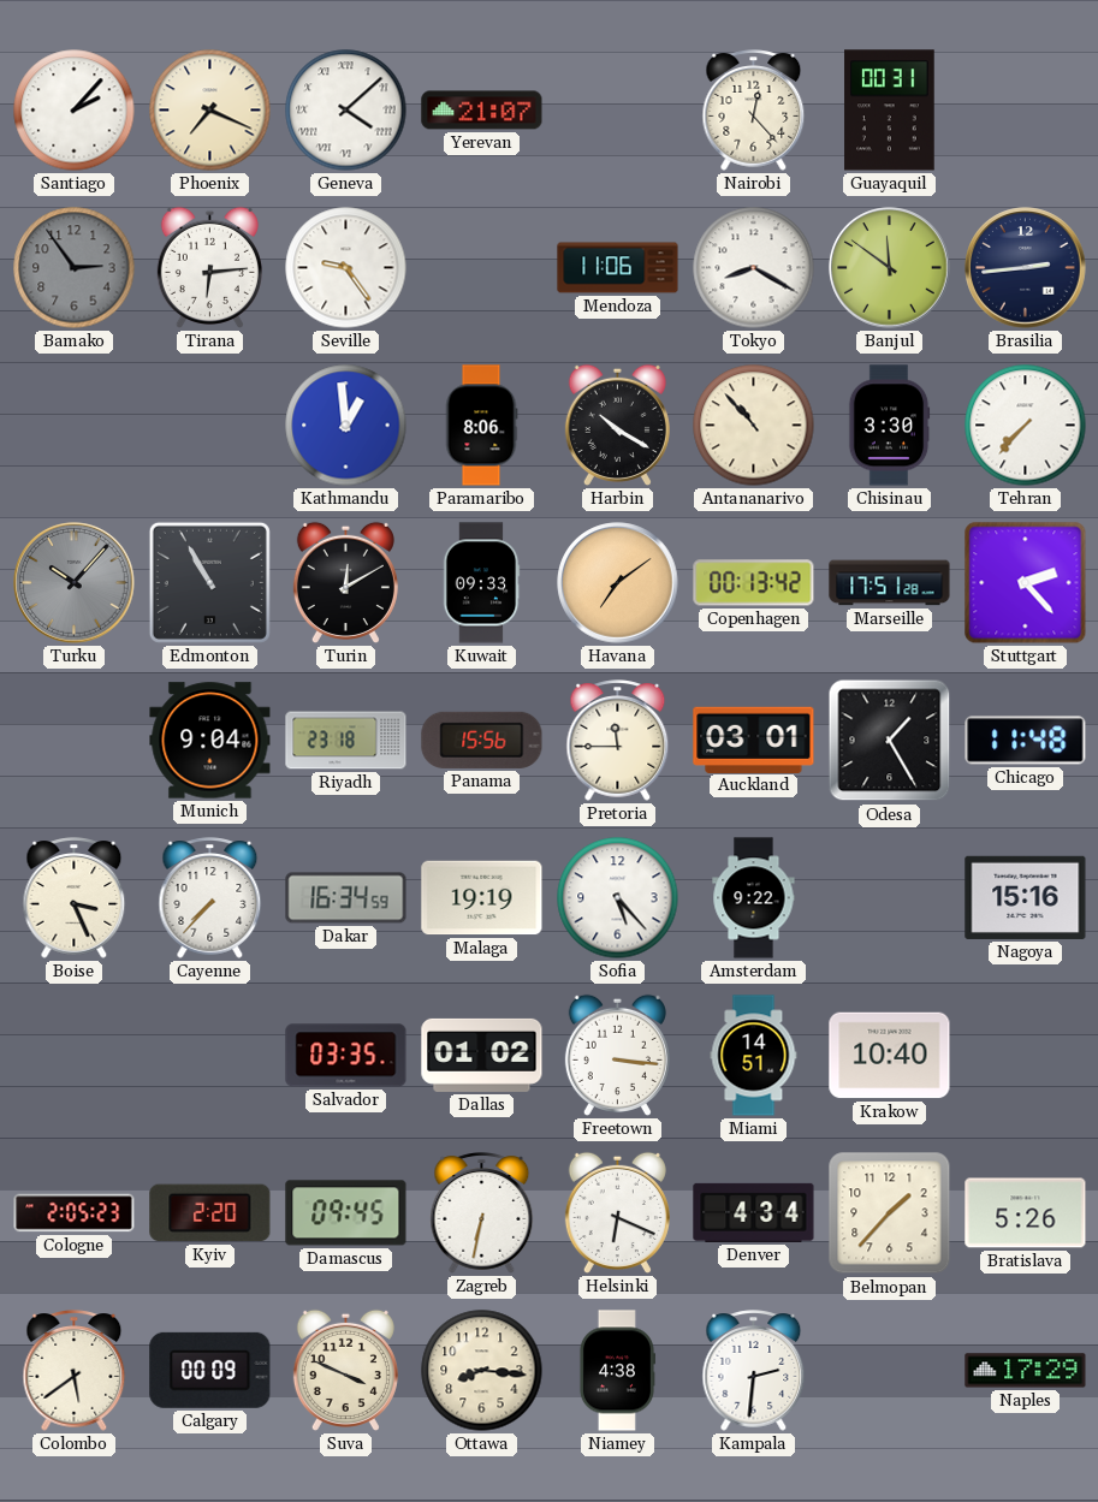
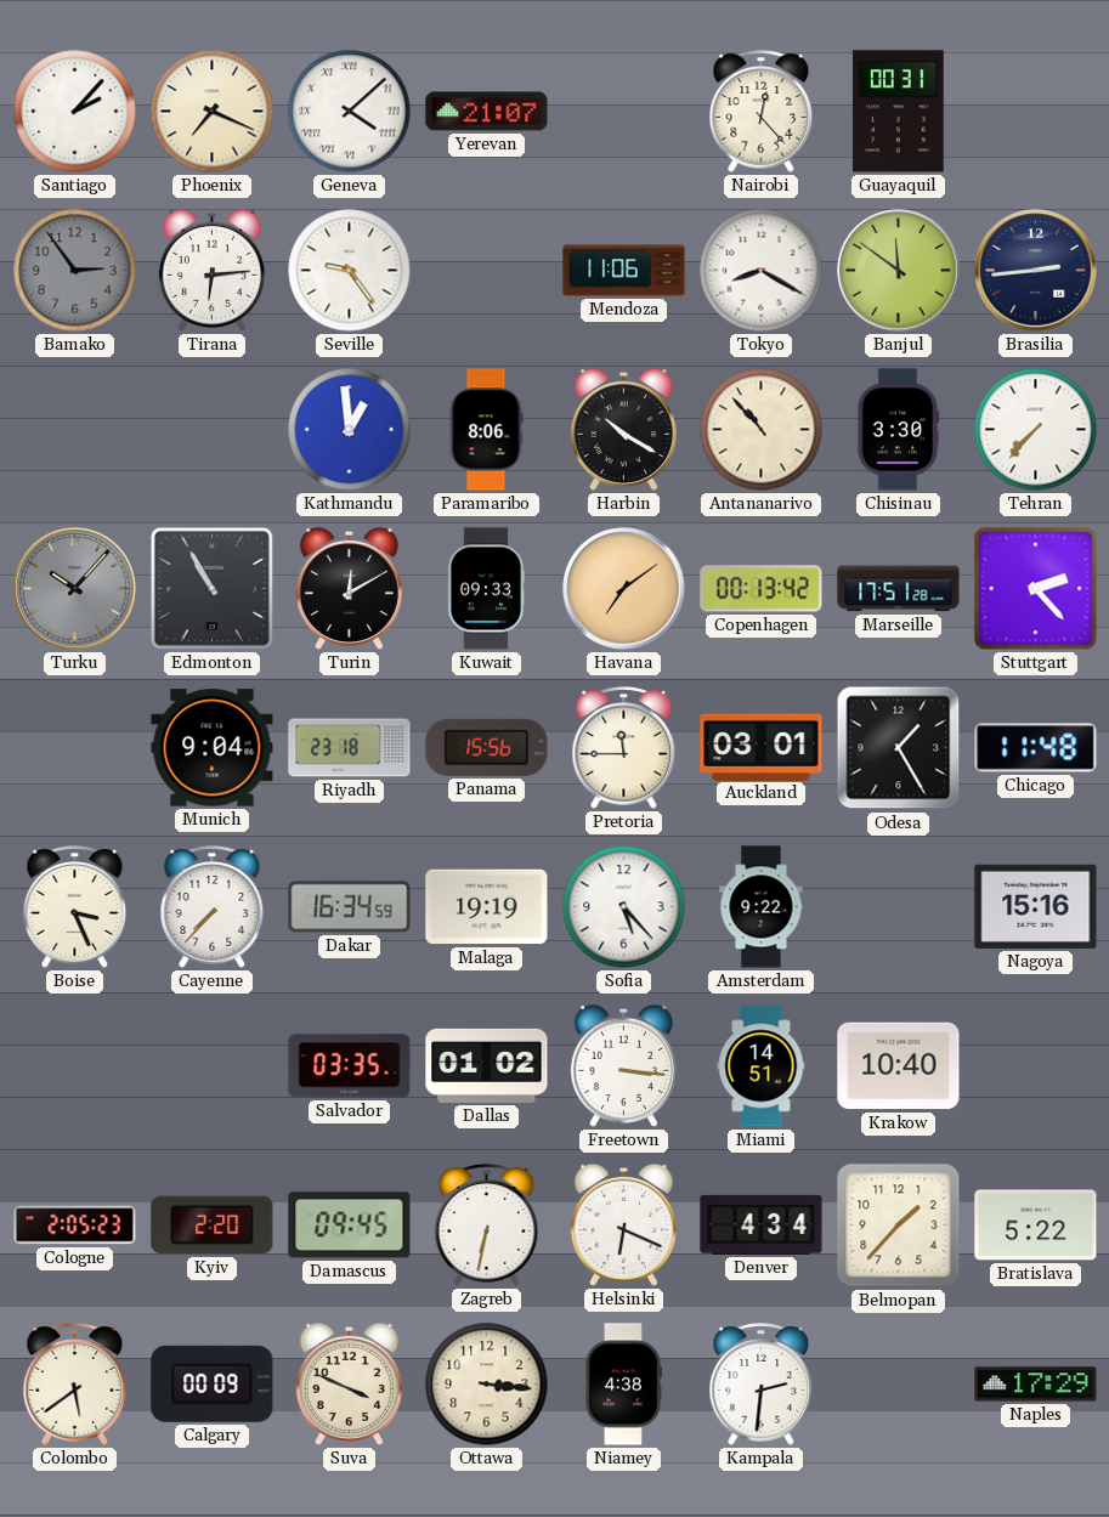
Bratislava: 5:26 -> 5:22
Ottawa: 8:16 -> 3:16
